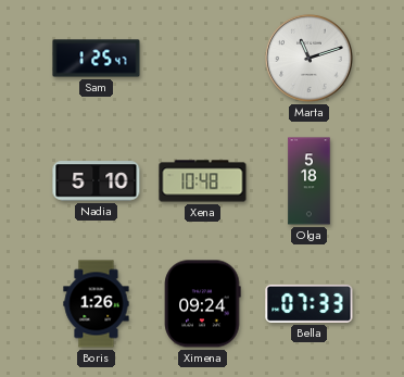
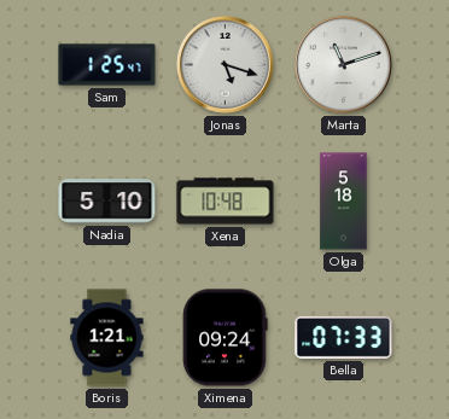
Jonas: none -> 5:18
Boris: 1:26 -> 1:21
